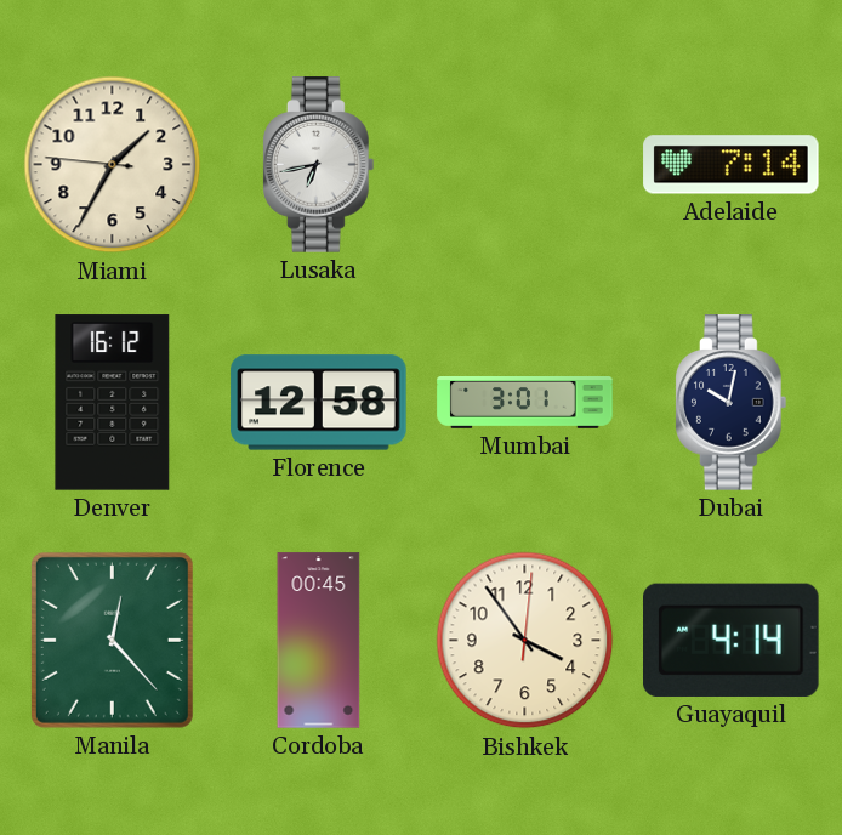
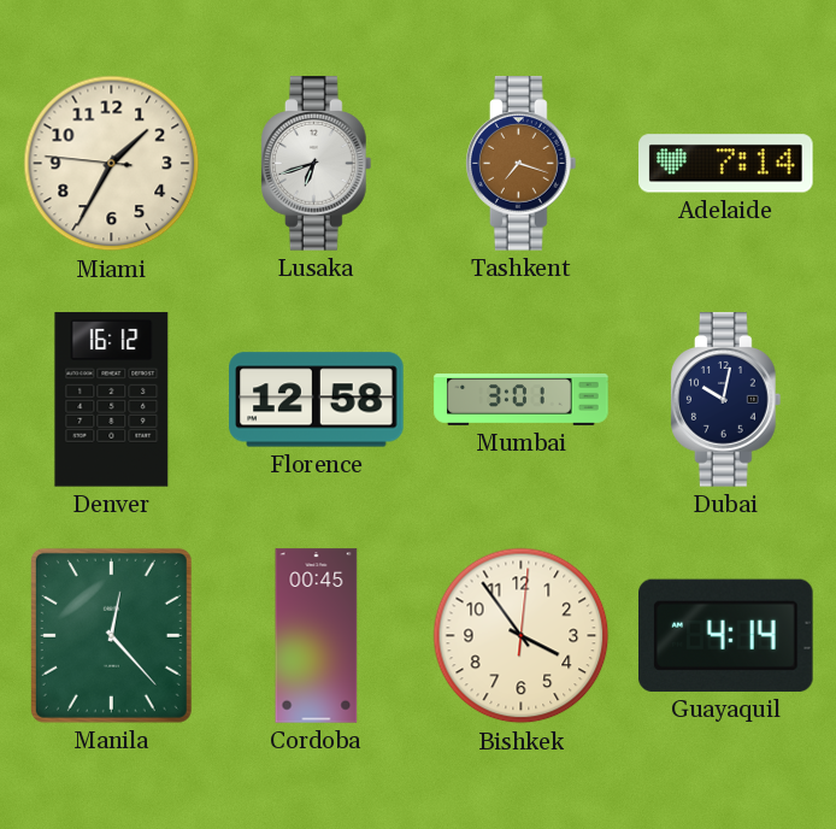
Lusaka: 6:43 -> 6:42
Tashkent: none -> 7:18
